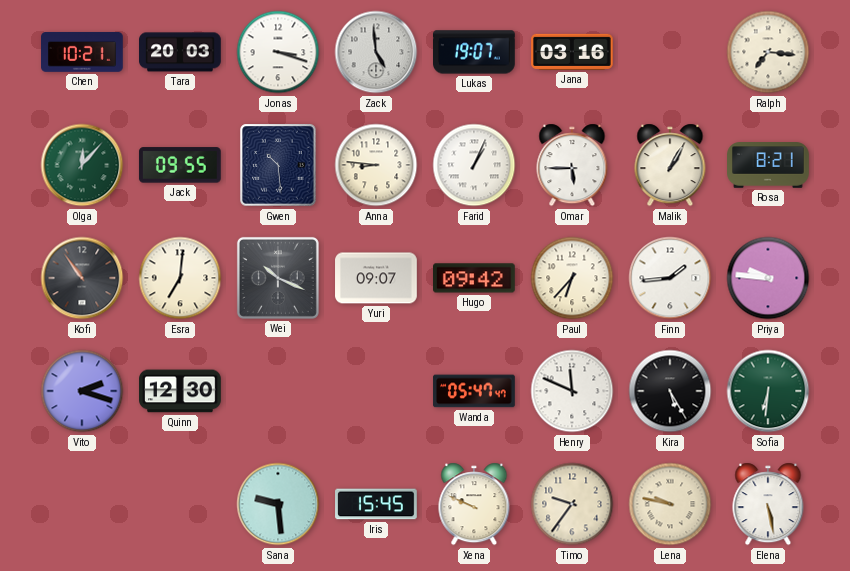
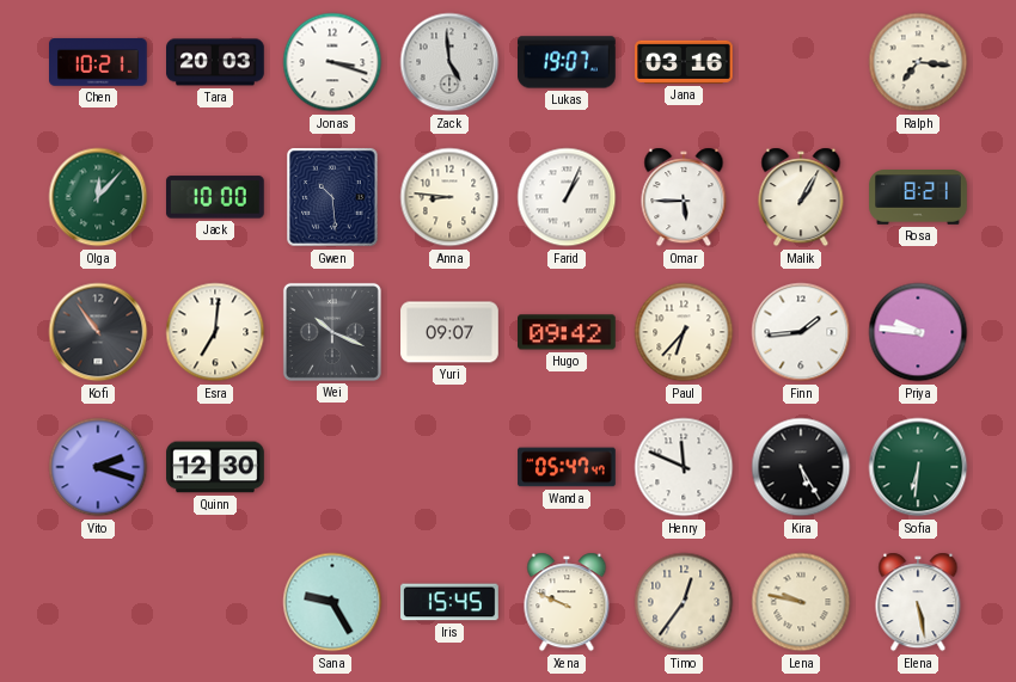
Jack: 09:55 -> 10:00
Sana: 9:29 -> 9:25
Timo: 9:36 -> 12:36
